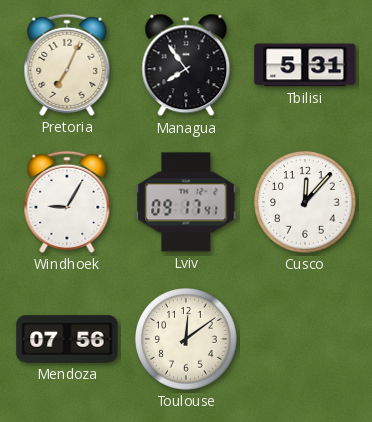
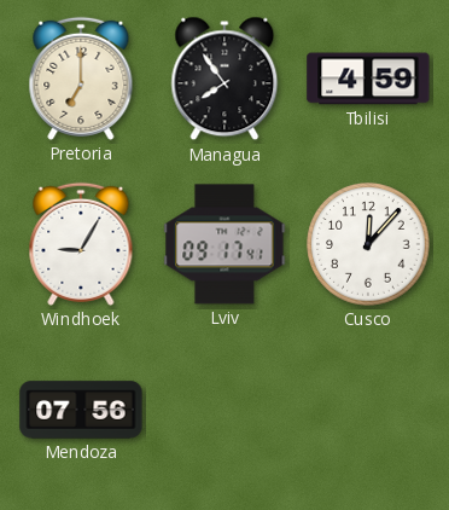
Pretoria: 7:04 -> 7:00
Tbilisi: 5:31 -> 4:59
Toulouse: 12:09 -> none
